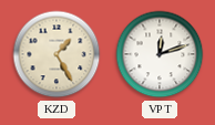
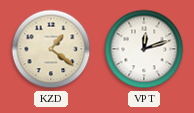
KZD: 1:25 -> 1:21
